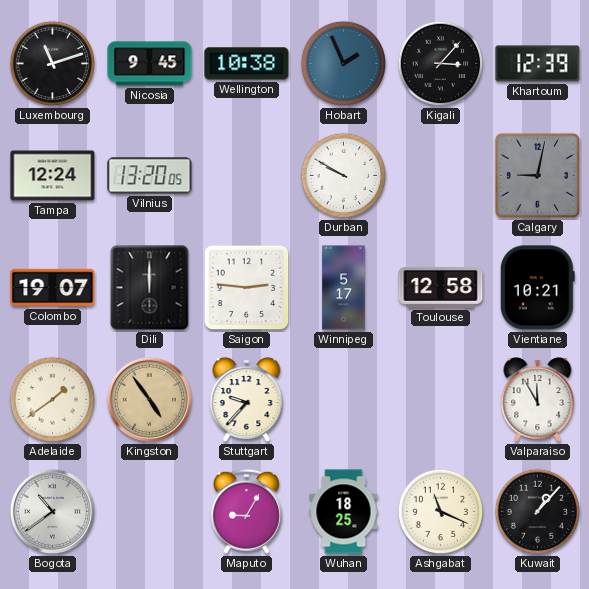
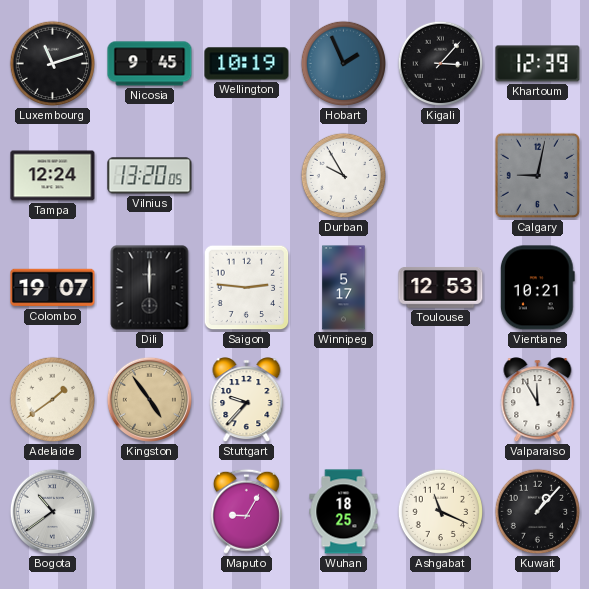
Wellington: 10:38 -> 10:19
Durban: 9:50 -> 9:55
Toulouse: 12:58 -> 12:53
